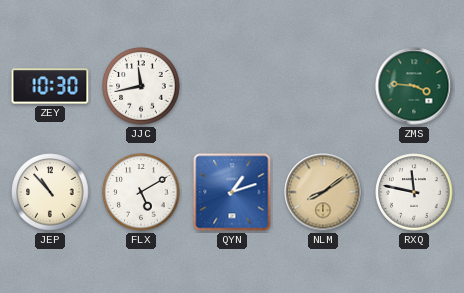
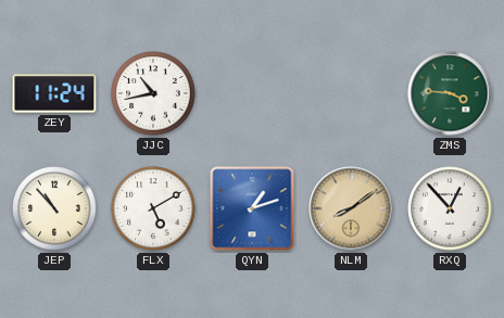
ZEY: 10:30 -> 11:24
JJC: 11:43 -> 10:43
RXQ: 11:47 -> 12:53
